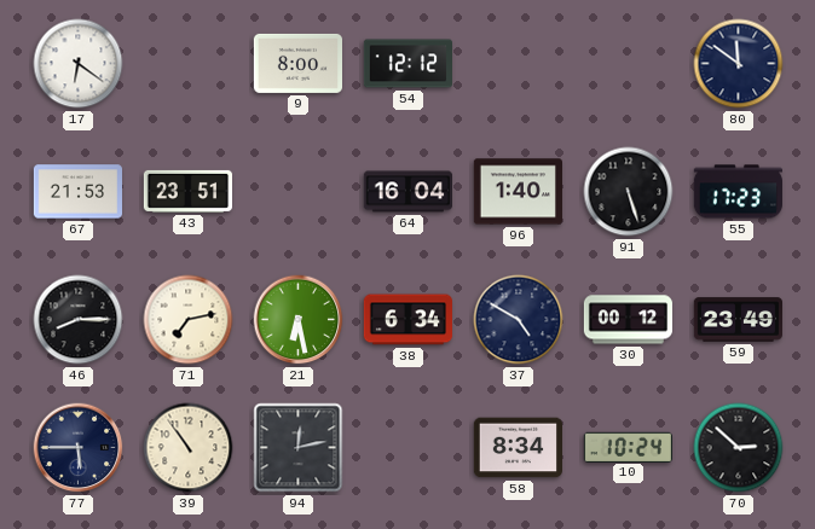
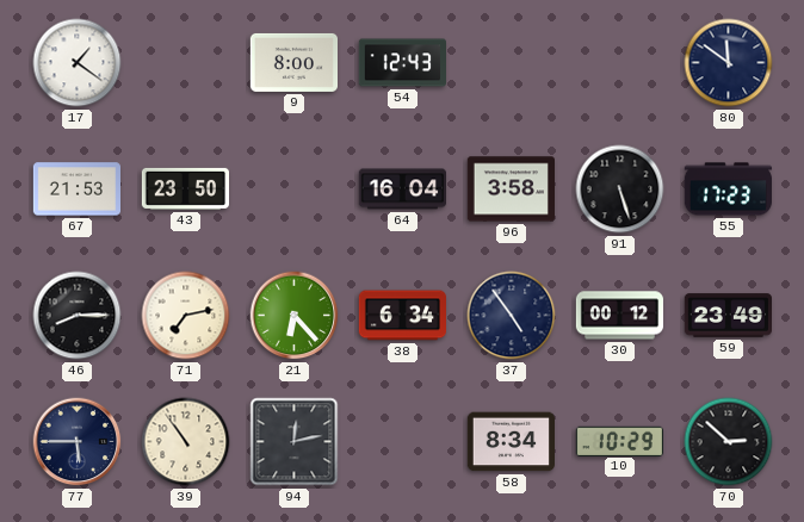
17: 6:21 -> 1:21
54: 12:12 -> 12:43
43: 23:51 -> 23:50
96: 1:40 -> 3:58
21: 6:28 -> 6:23
37: 4:50 -> 4:54
10: 10:24 -> 10:29
